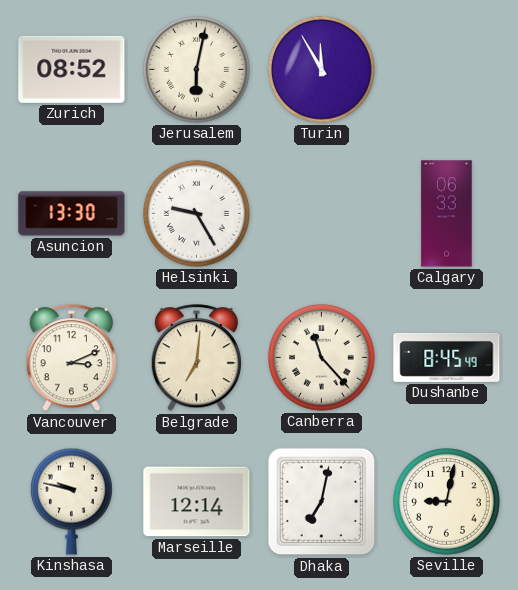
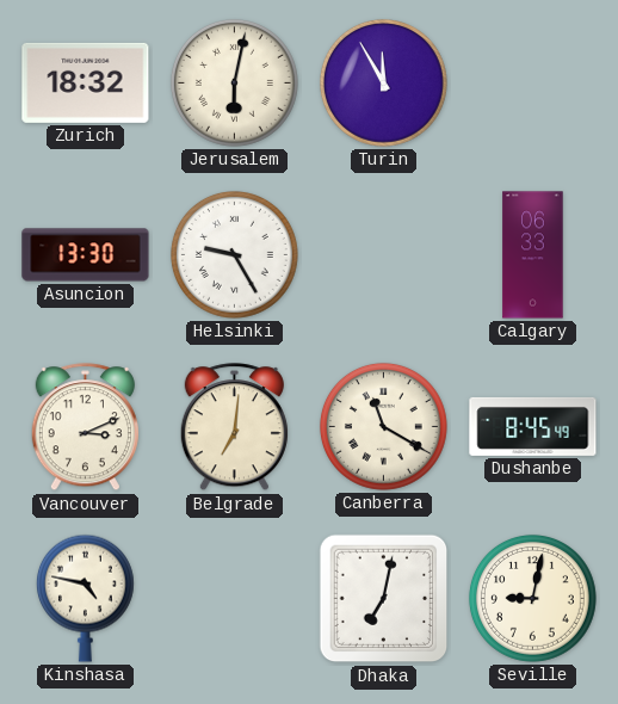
Zurich: 08:52 -> 18:32
Canberra: 11:23 -> 11:20
Kinshasa: 9:47 -> 4:47
Marseille: 12:14 -> none
